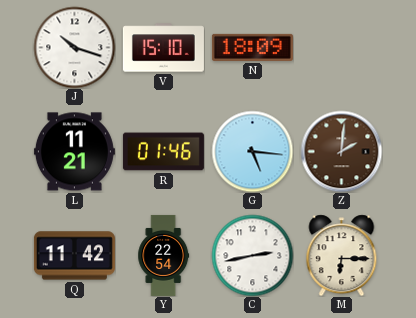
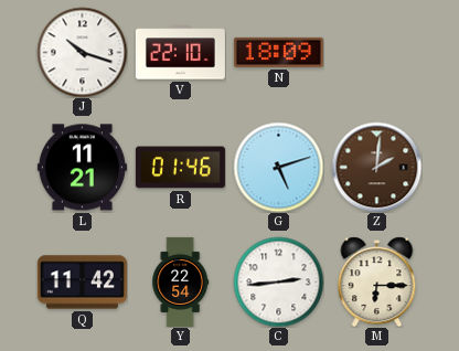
V: 15:10 -> 22:10
G: 5:16 -> 5:12
C: 2:43 -> 2:44
